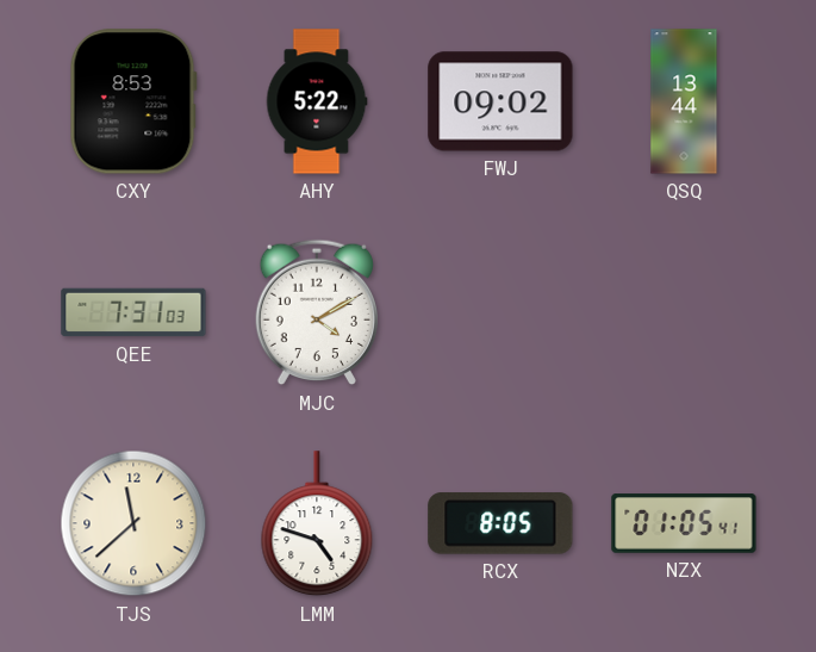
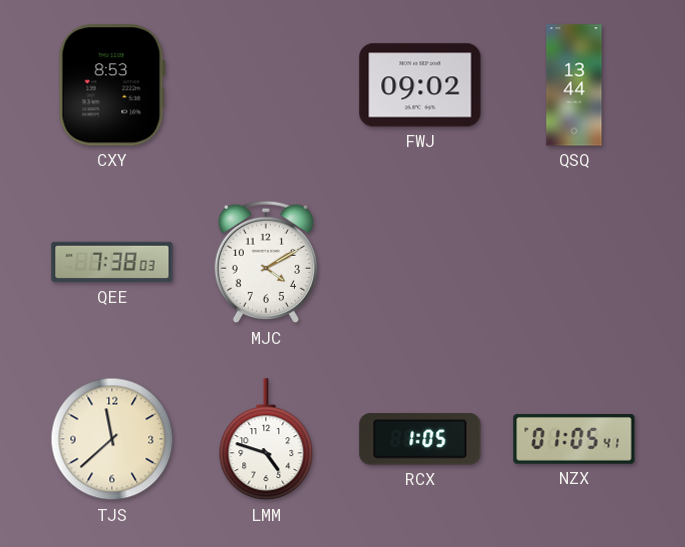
AHY: 5:22 -> none
QEE: 7:31 -> 7:38
RCX: 8:05 -> 1:05
